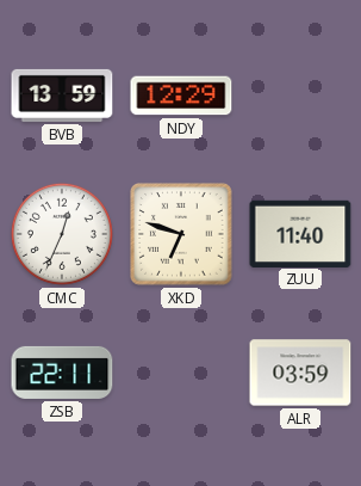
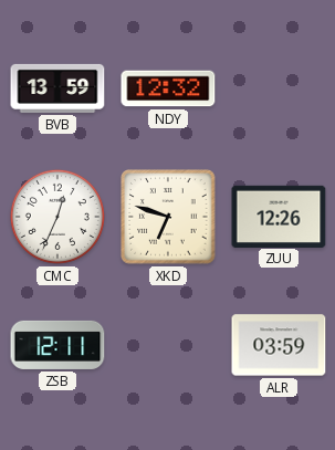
NDY: 12:29 -> 12:32
ZUU: 11:40 -> 12:26
ZSB: 22:11 -> 12:11
